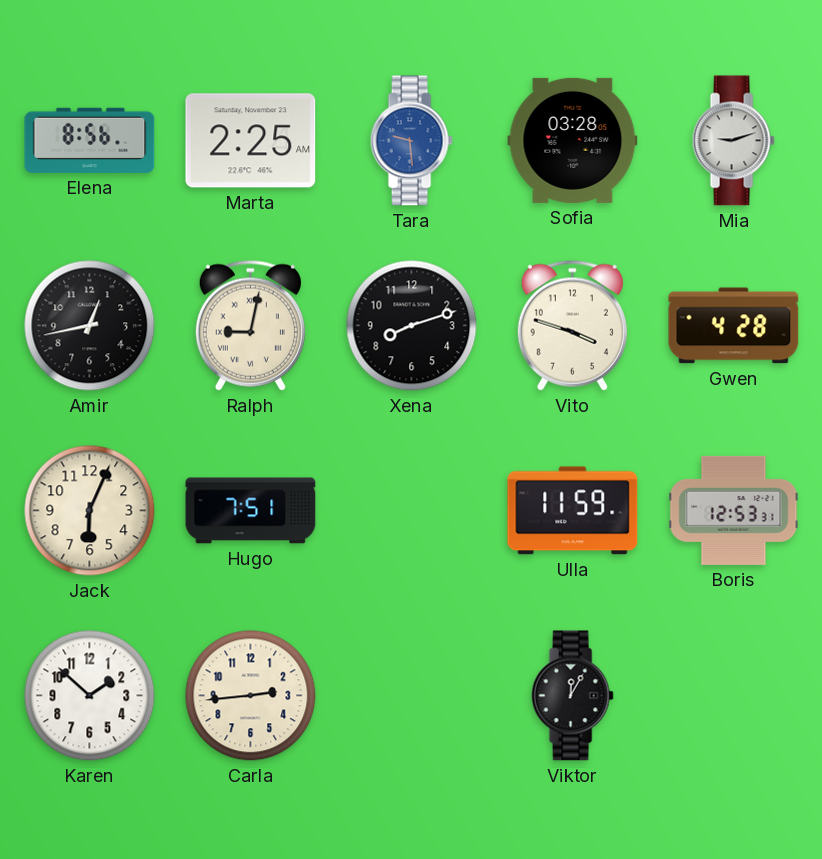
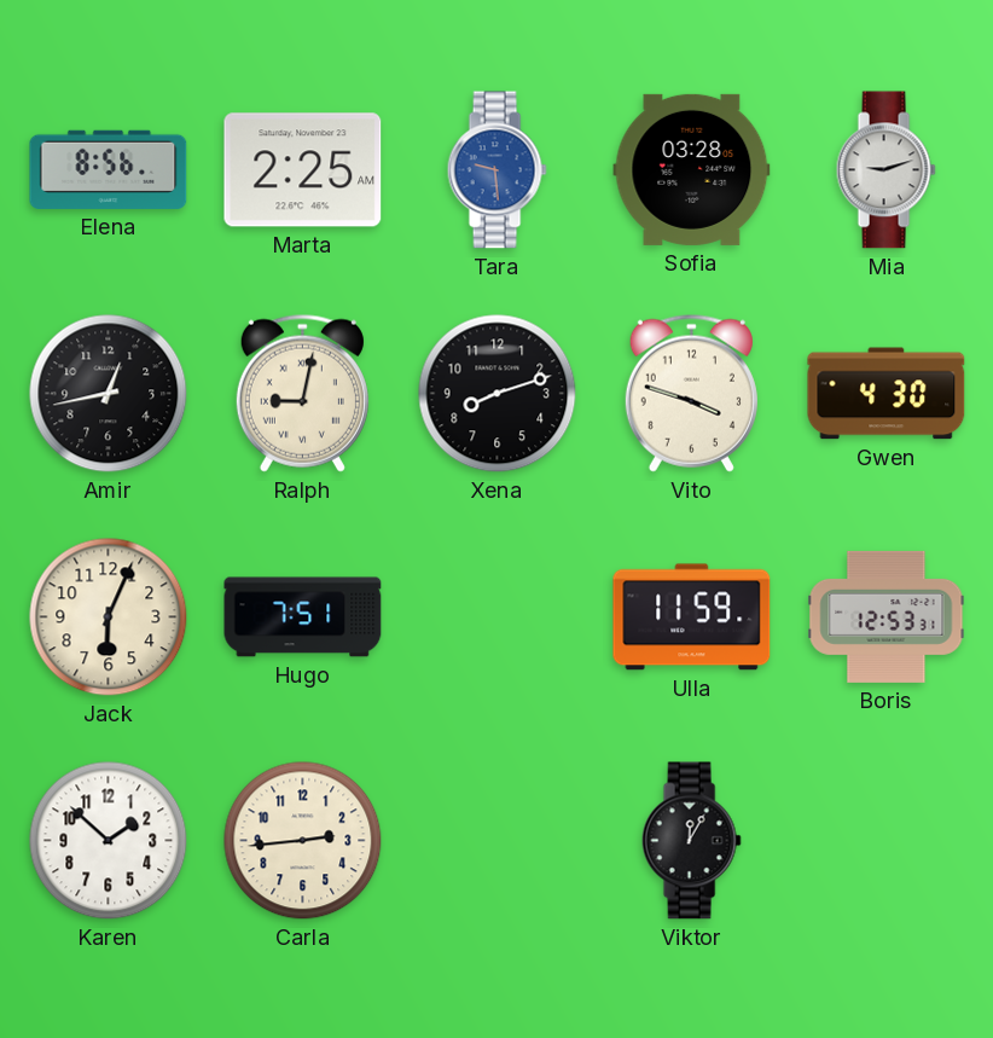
Gwen: 4:28 -> 4:30
